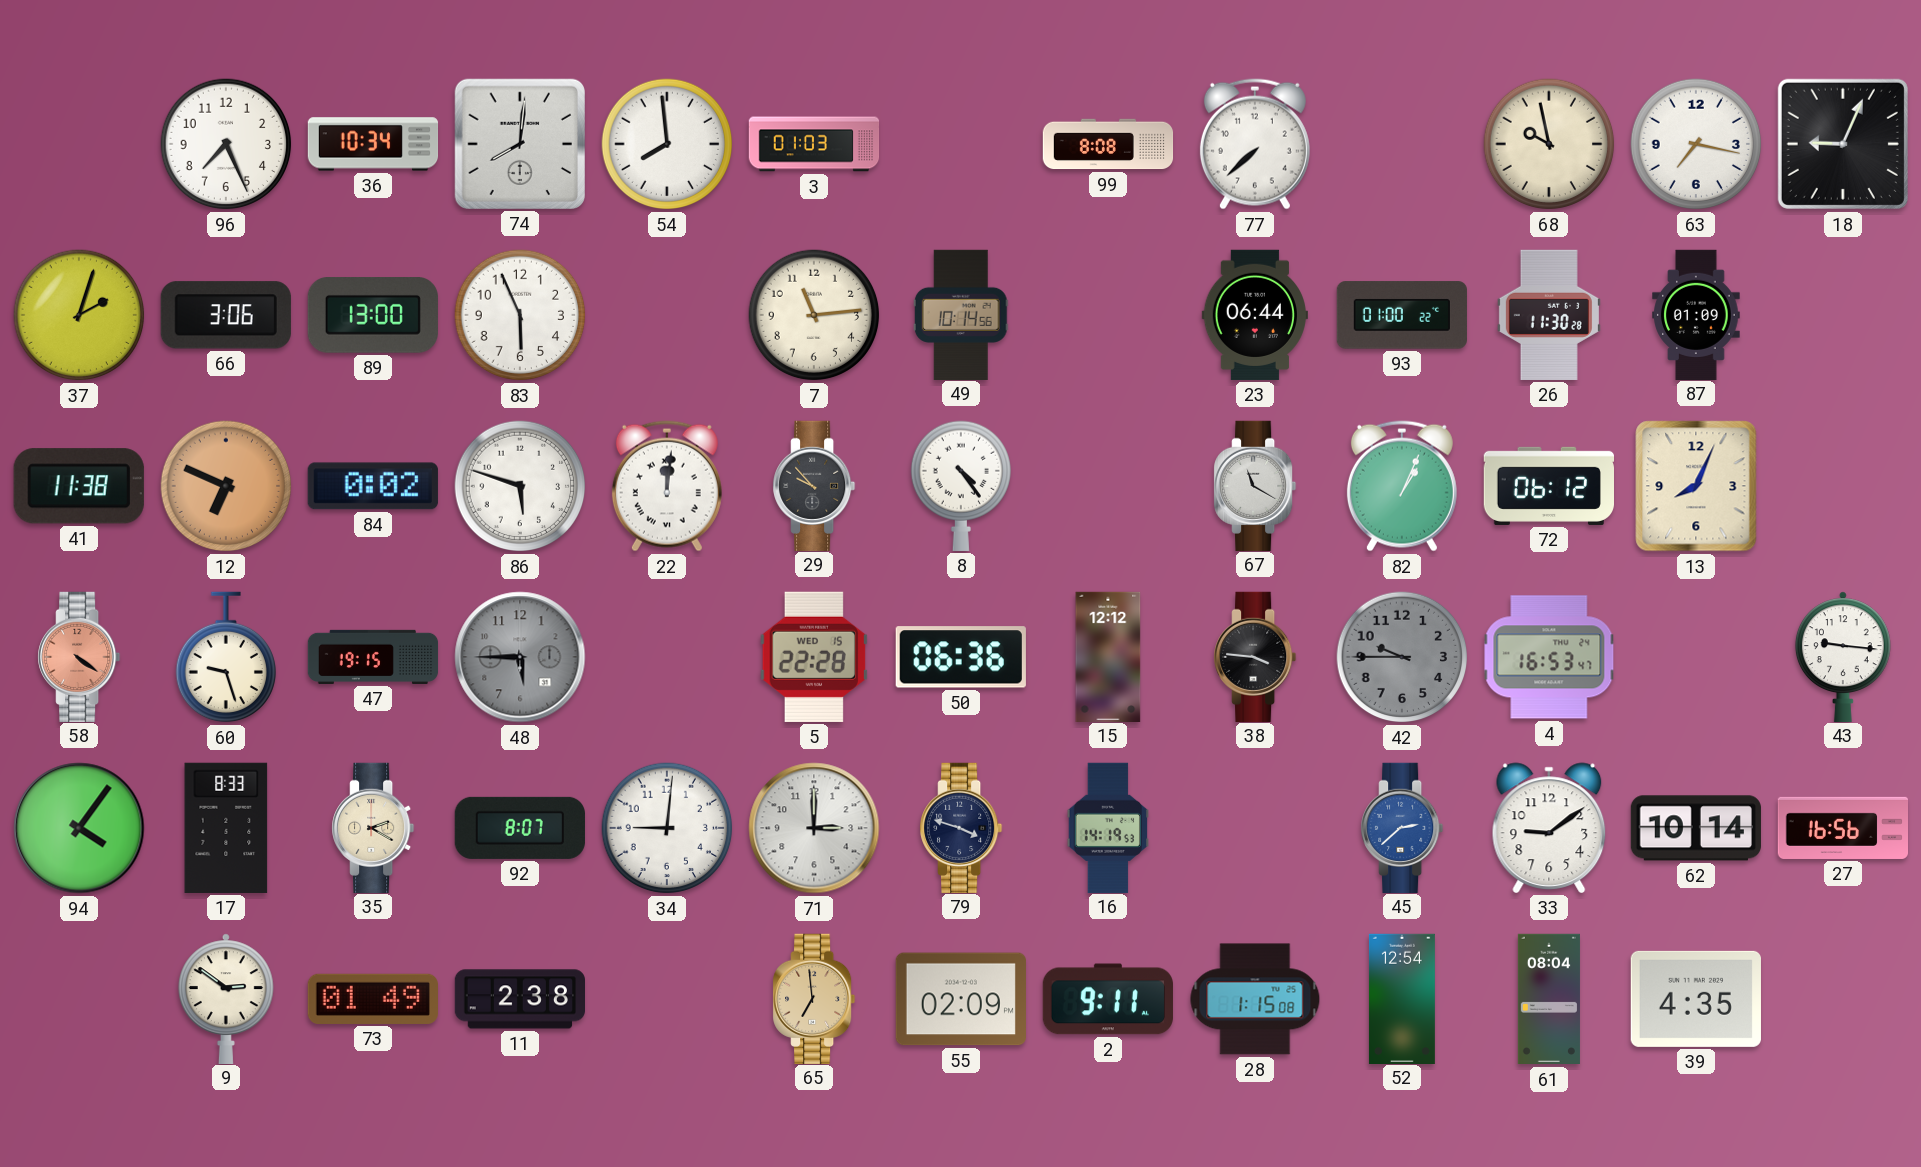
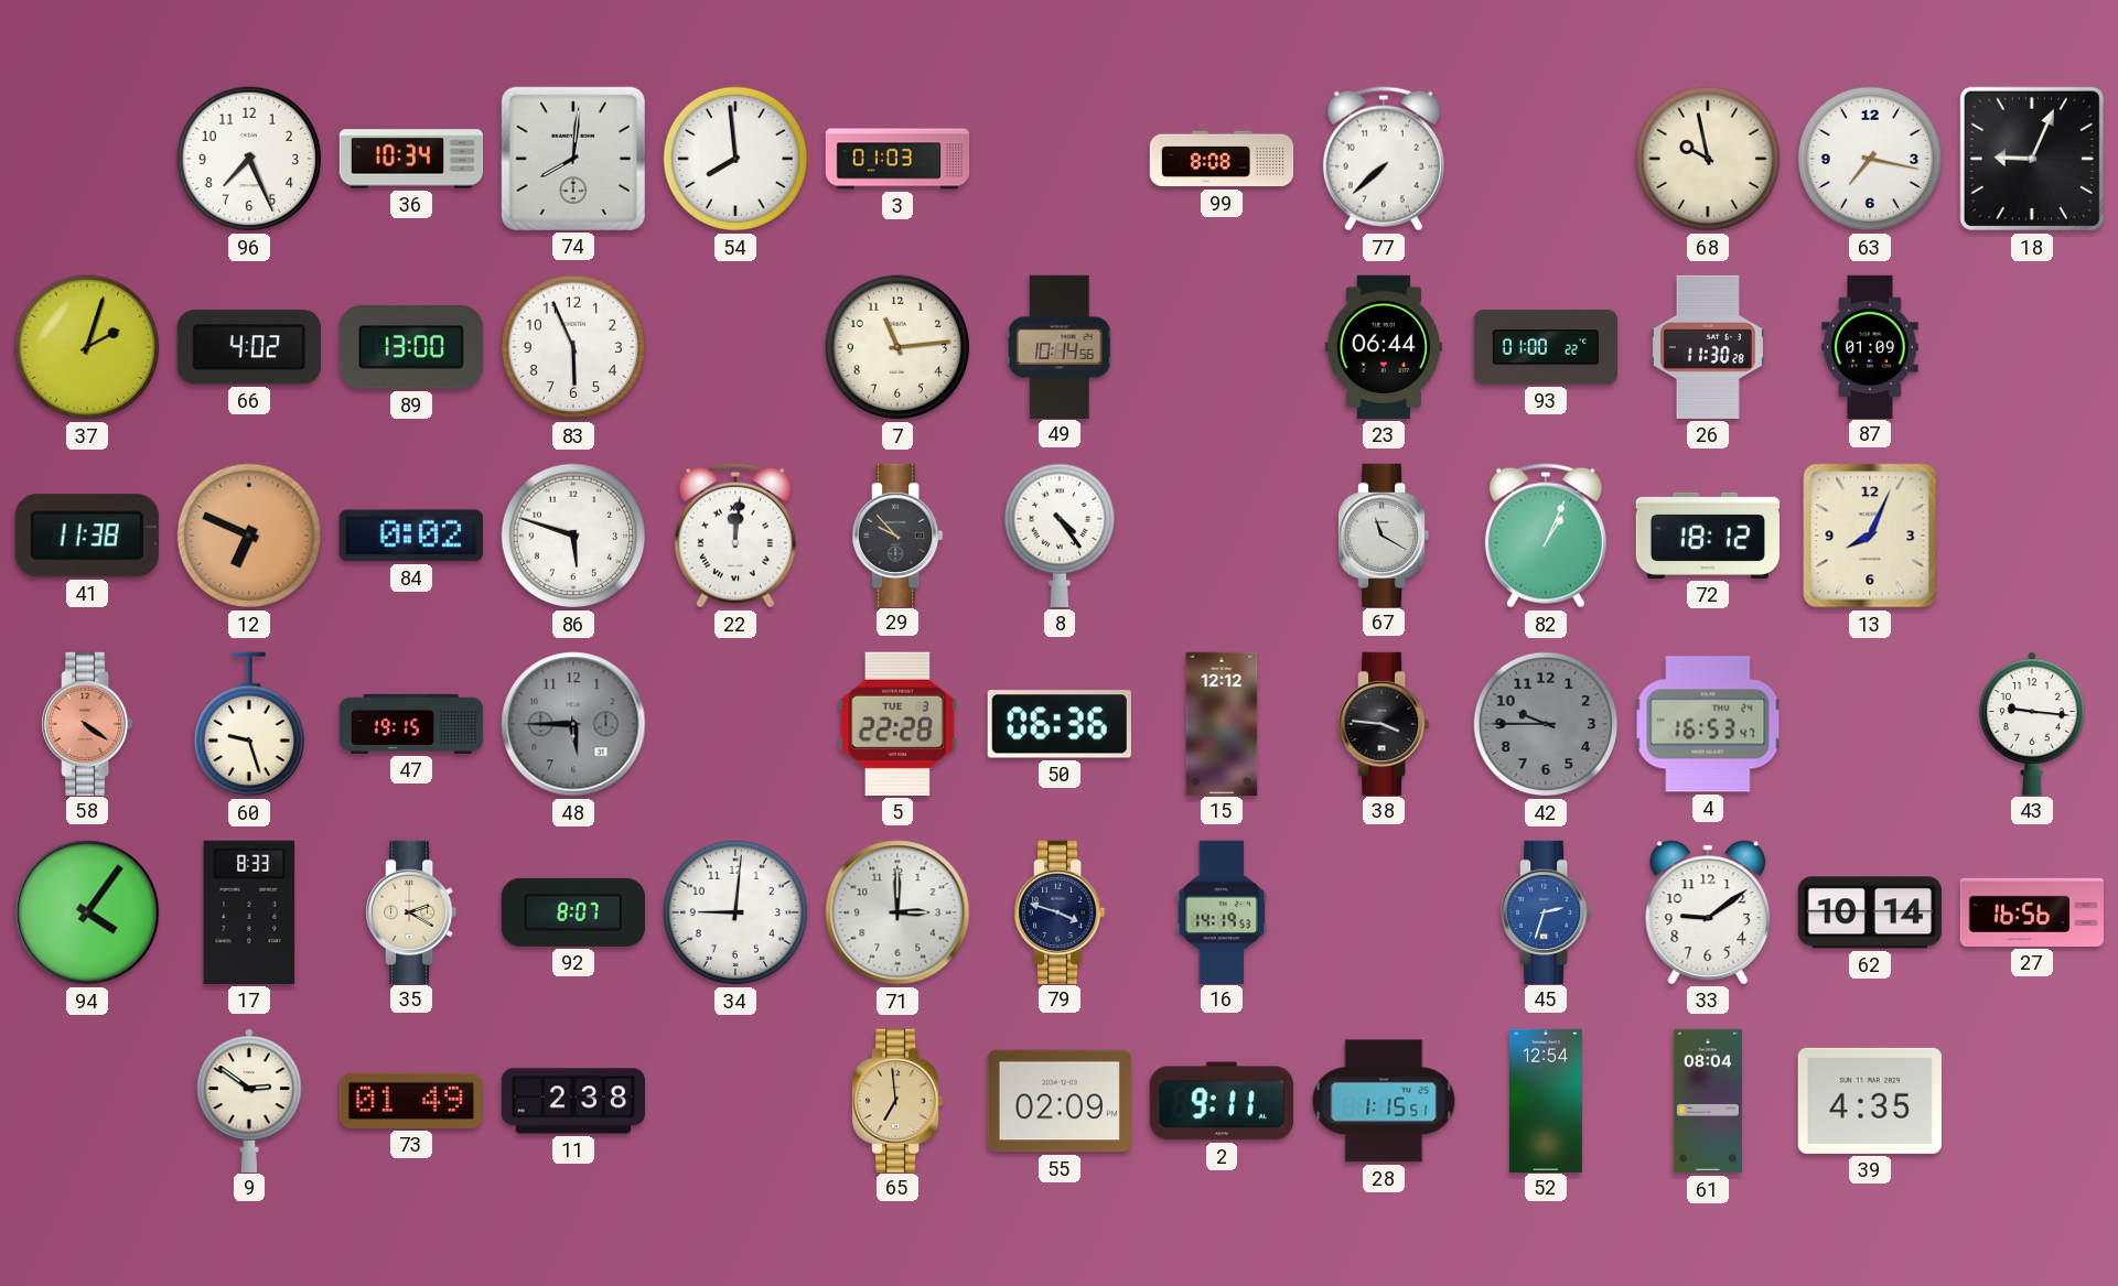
66: 3:06 -> 4:02
72: 06:12 -> 18:12
5 date: WED 15 -> TUE 3
45: 2:38 -> 2:33
28: 1:15:08 -> 1:15:51
